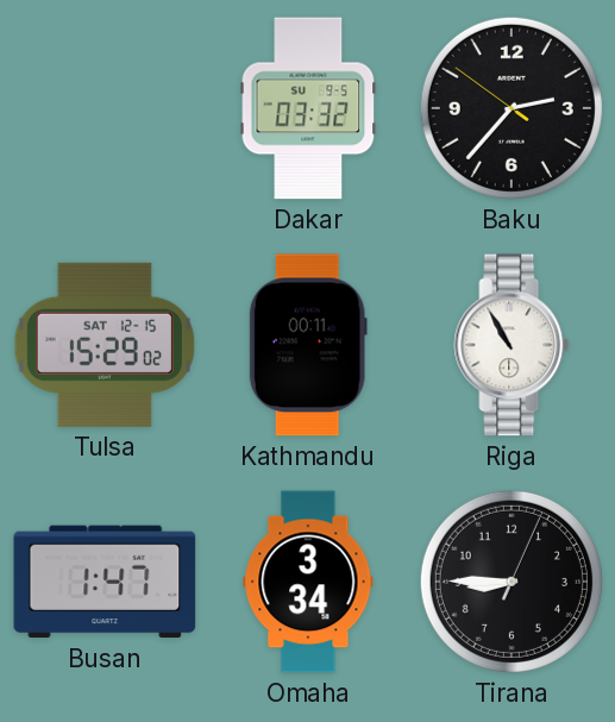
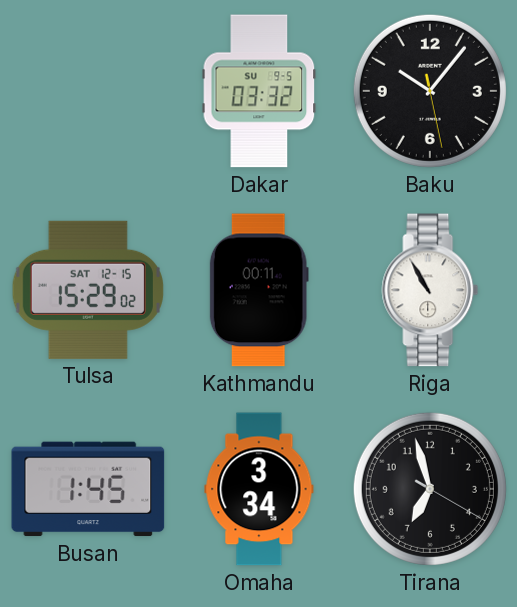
Baku: 2:36 -> 10:06
Busan: 1:47 -> 1:45
Tirana: 8:45 -> 6:57
